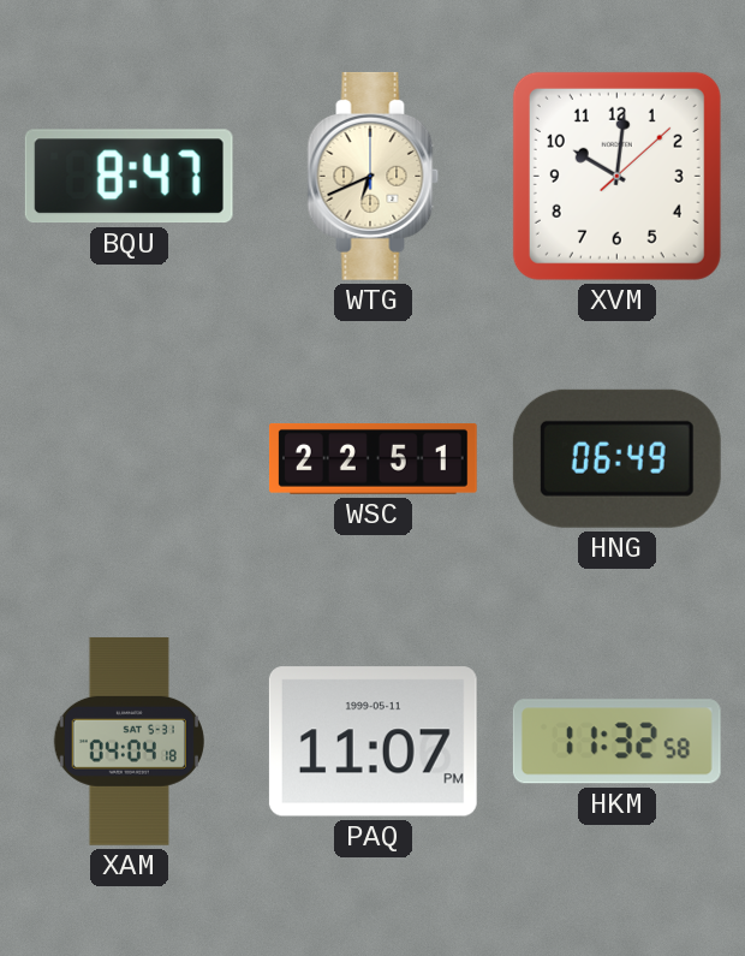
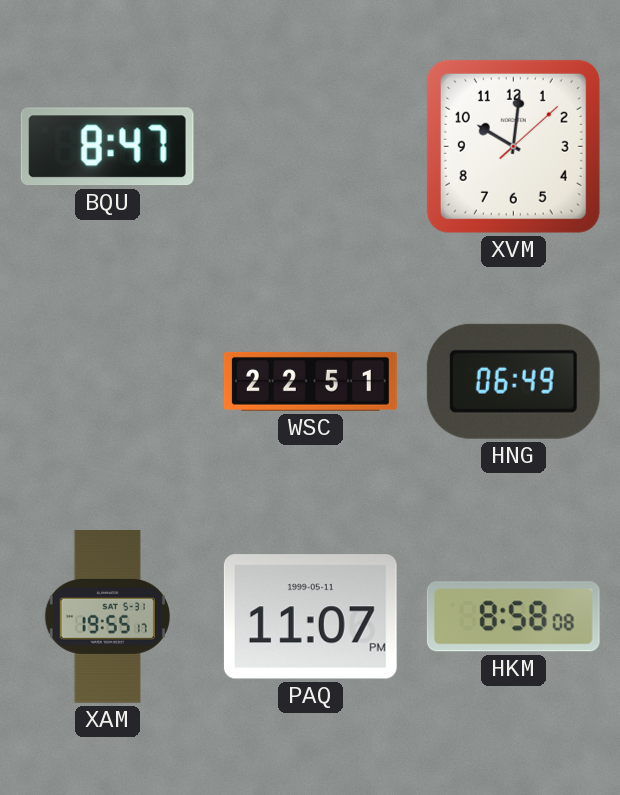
WTG: 6:41 -> none
XAM: 04:04 -> 19:55
HKM: 11:32 -> 8:58
